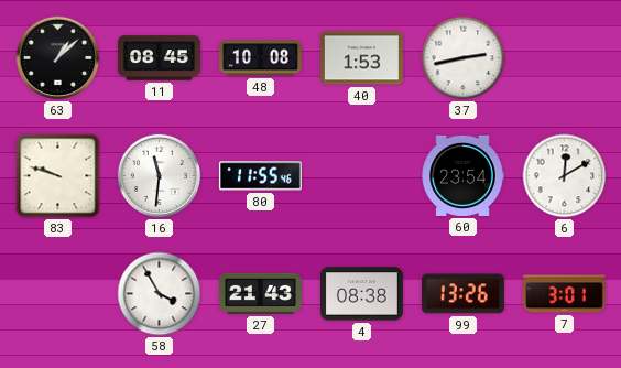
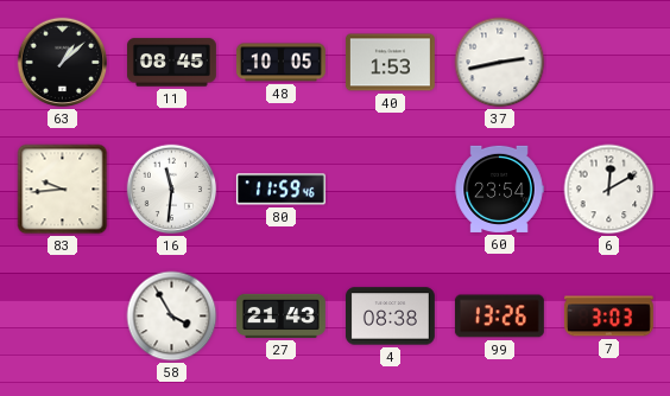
48: 10:08 -> 10:05
83: 9:48 -> 9:44
80: 11:55 -> 11:59
7: 3:01 -> 3:03
